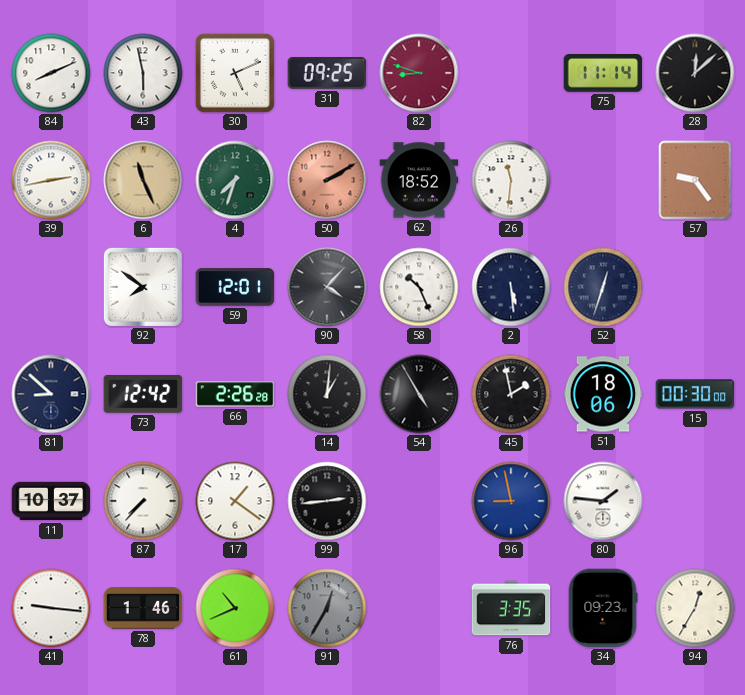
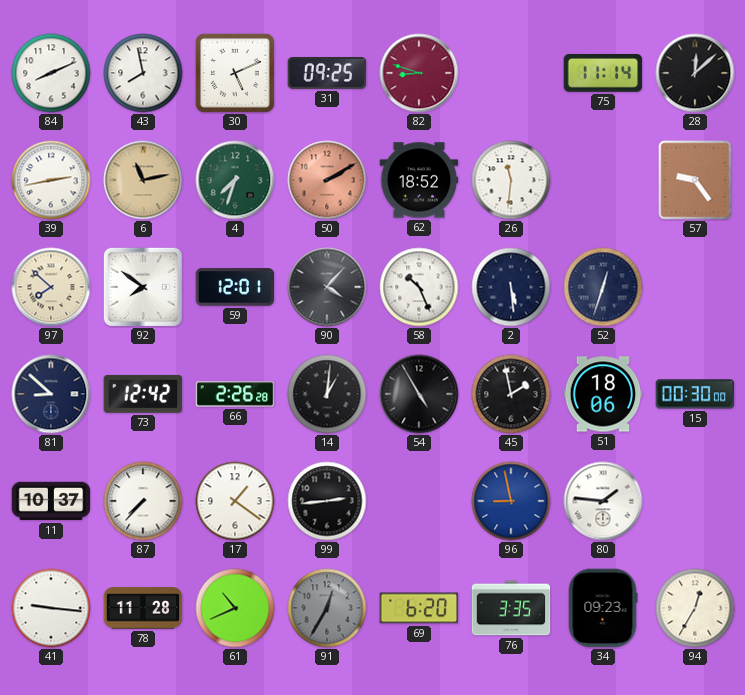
43: 5:58 -> 7:58
6: 11:26 -> 11:13
97: none -> 7:52
78: 1:46 -> 11:28
69: none -> 6:20
